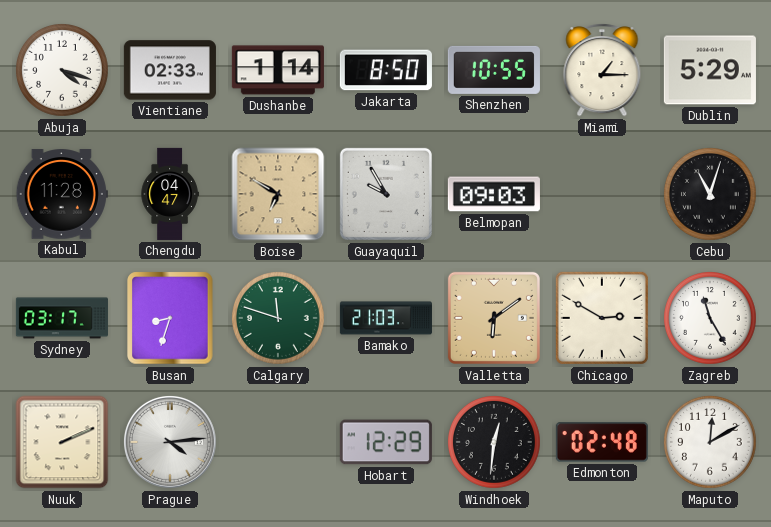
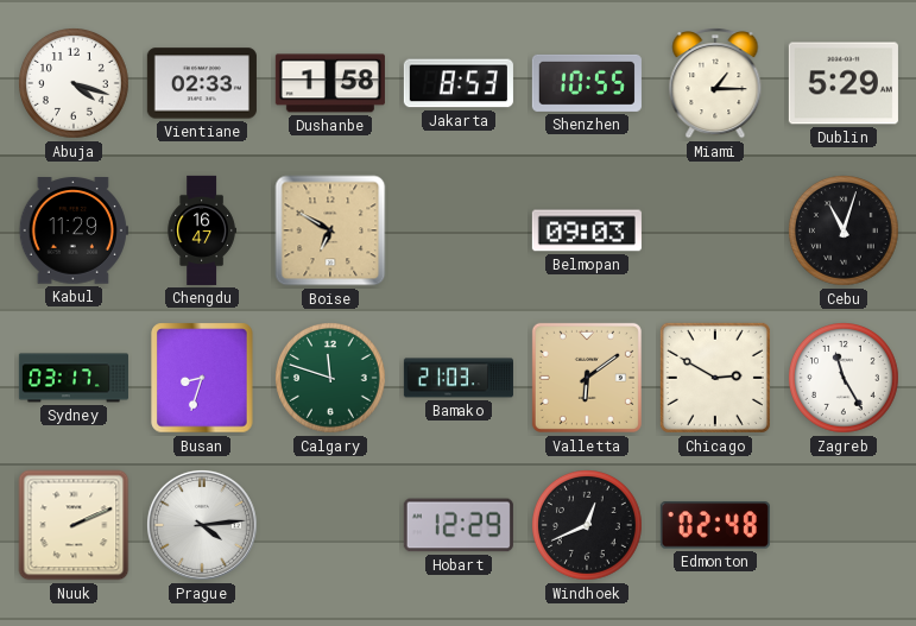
Dushanbe: 1:14 -> 1:58
Jakarta: 8:50 -> 8:53
Kabul: 11:28 -> 11:29
Chengdu: 04:47 -> 16:47
Guayaquil: 9:55 -> none
Windhoek: 12:31 -> 12:41
Maputo: 12:10 -> none
